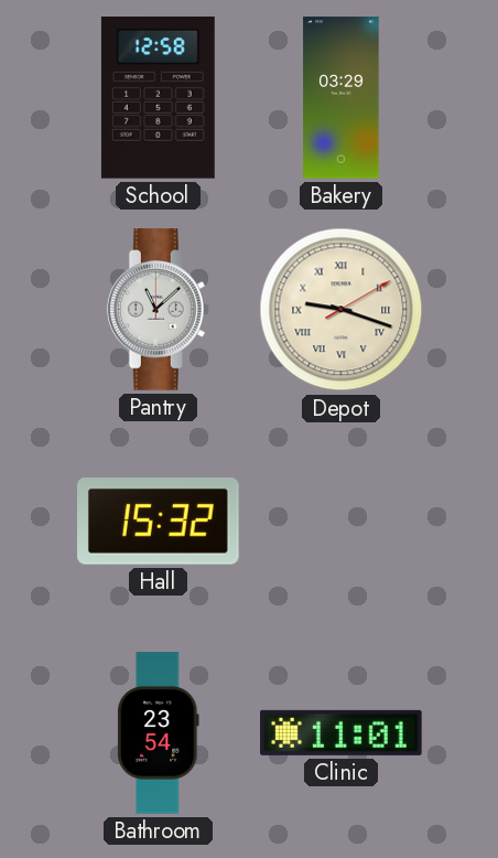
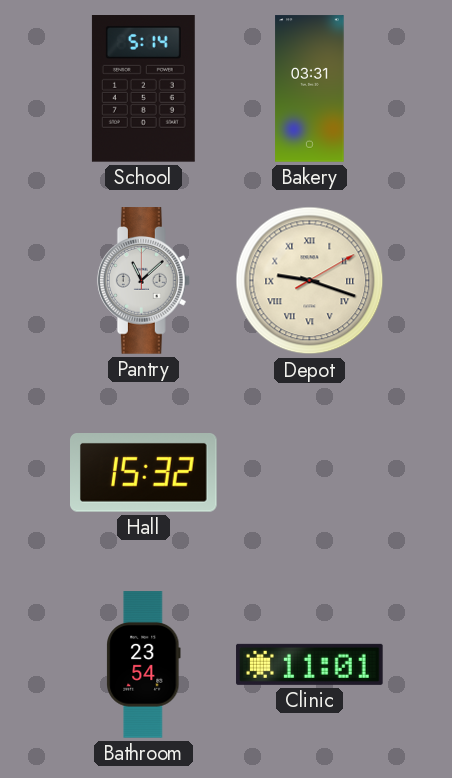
School: 12:58 -> 5:14
Bakery: 03:29 -> 03:31
